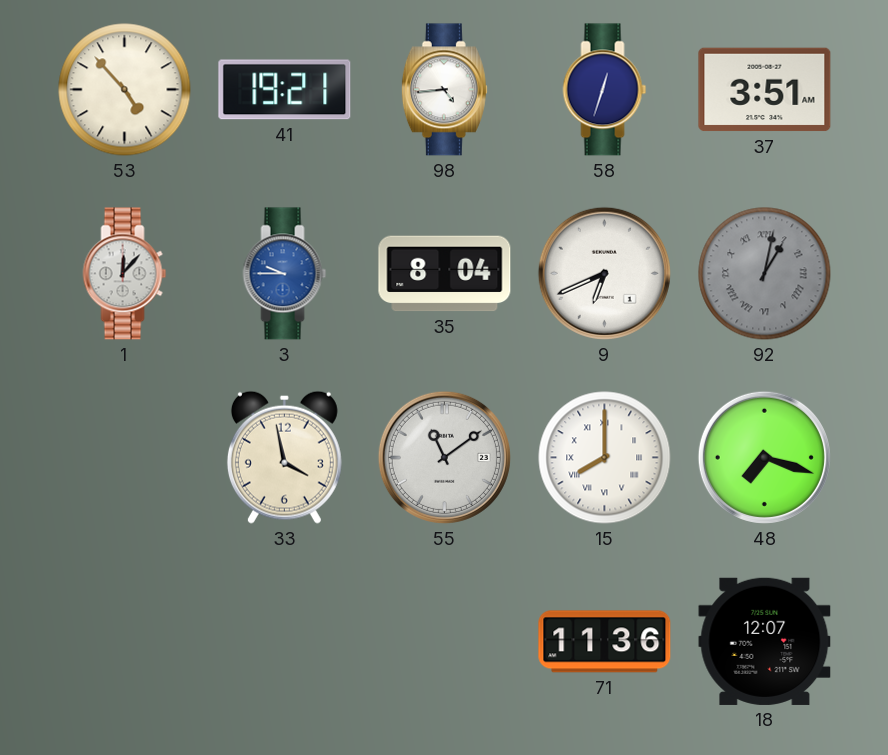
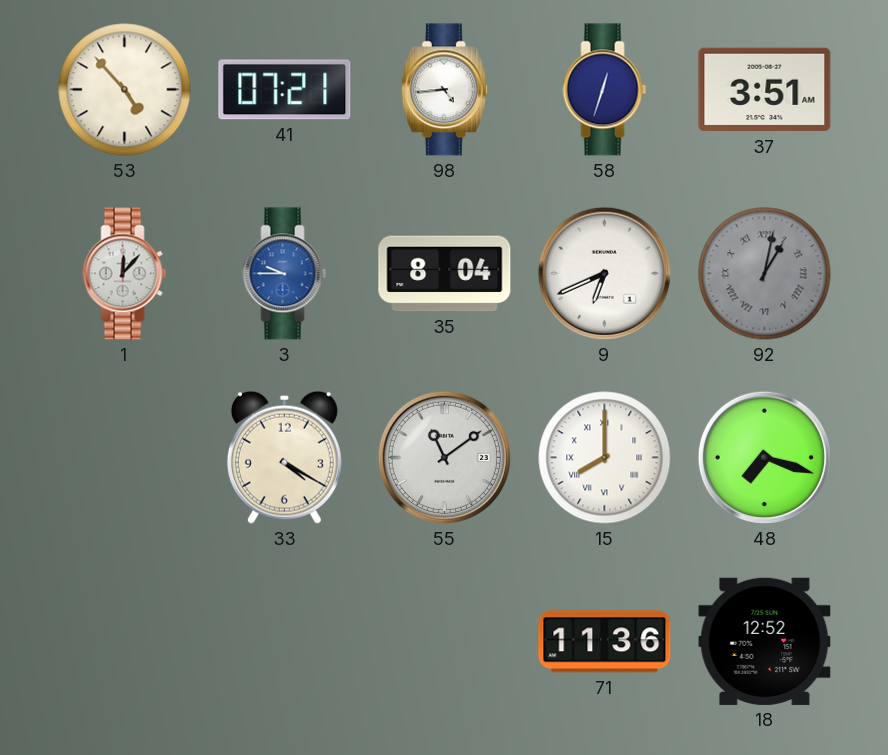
41: 19:21 -> 07:21
33: 3:58 -> 4:20
18: 12:07 -> 12:52
